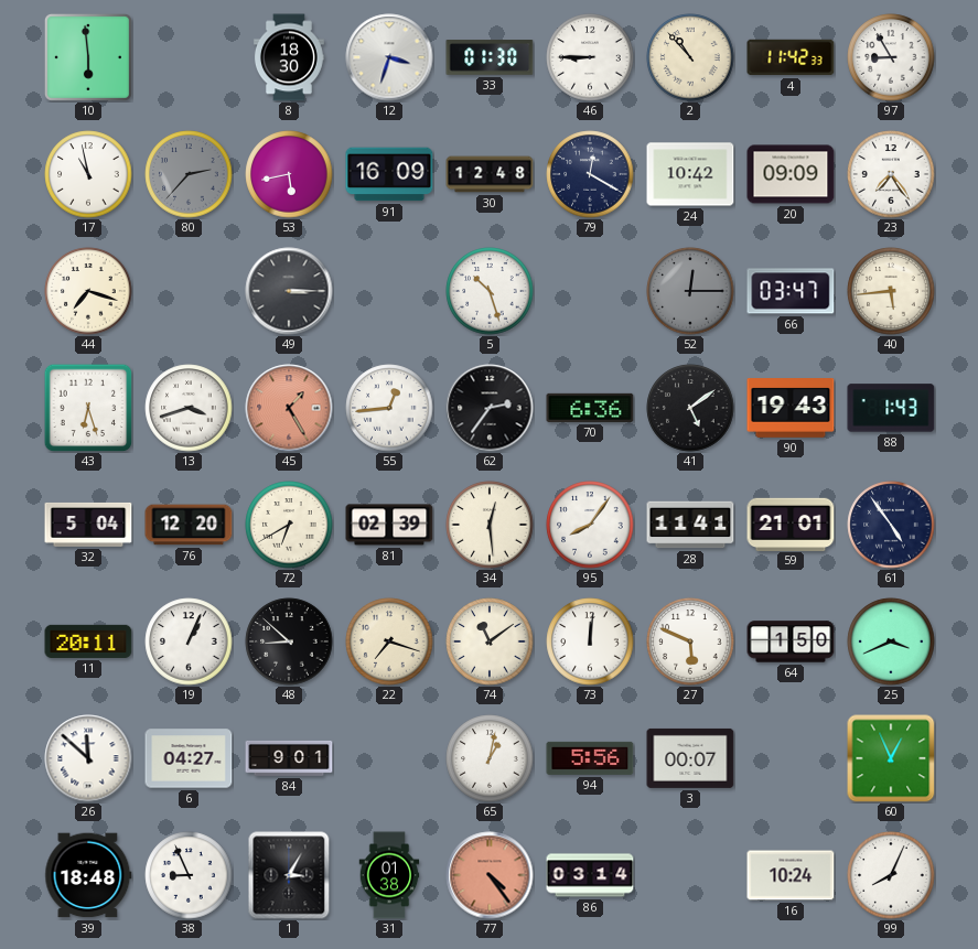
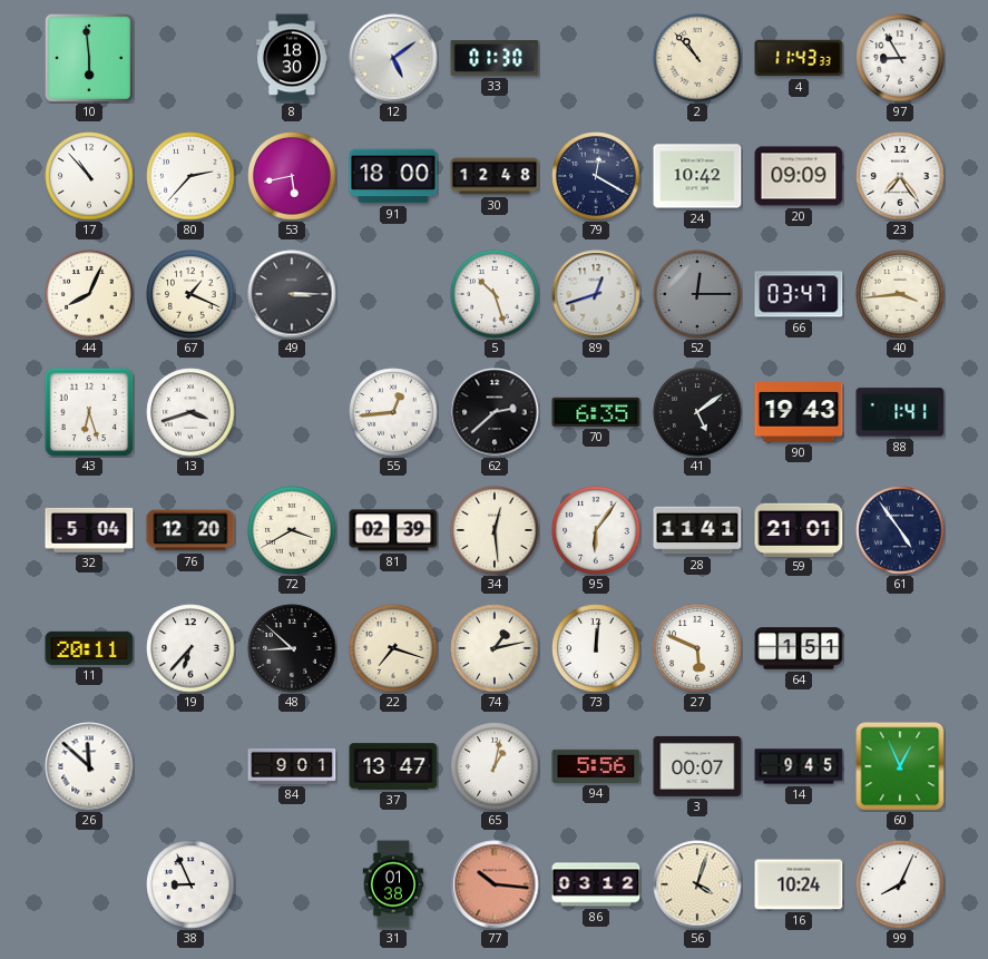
12: 3:33 -> 5:09
46: 8:45 -> none
4: 11:42 -> 11:43
17: 10:58 -> 10:53
80 dial: grey -> white
91: 16:09 -> 18:00
44: 7:18 -> 8:04
67: none -> 1:19
89: none -> 12:42
40: 5:44 -> 3:44
45: 1:25 -> none
62: 2:36 -> 2:38
70: 6:36 -> 6:35
88: 1:43 -> 1:41
72: 6:40 -> 3:40
95: 8:06 -> 6:06
19: 1:04 -> 6:37
74: 11:09 -> 1:13
64: 1:50 -> 1:51
25: 3:41 -> none
6: 04:27 -> none
37: none -> 13:47
14: none -> 9:45
39: 18:48 -> none
1: 3:05 -> none
77: 4:24 -> 10:16
86: 03:14 -> 03:12
56: none -> 4:03
